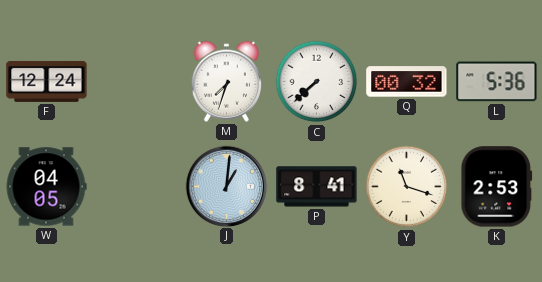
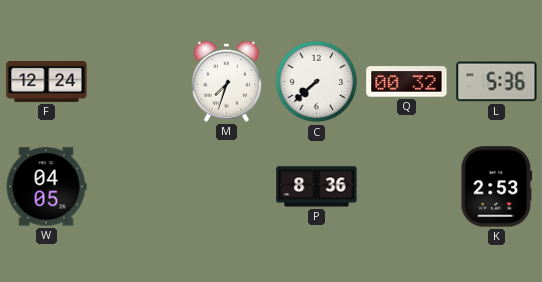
J: 1:01 -> none
P: 8:41 -> 8:36
Y: 11:18 -> none
